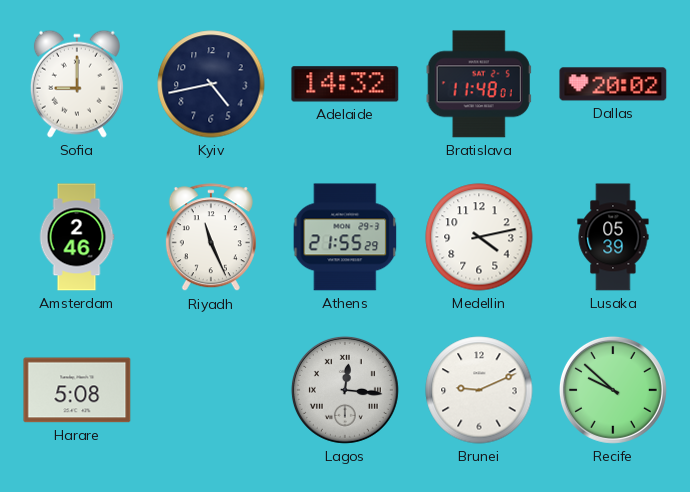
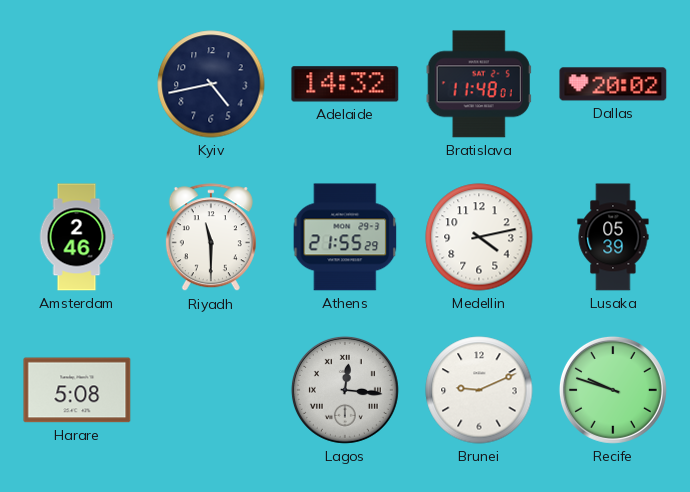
Sofia: 9:00 -> none
Riyadh: 11:26 -> 11:30
Recife: 9:52 -> 9:48
